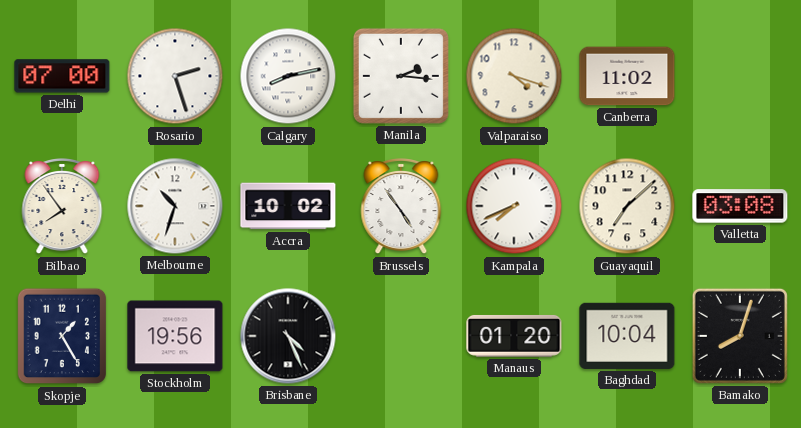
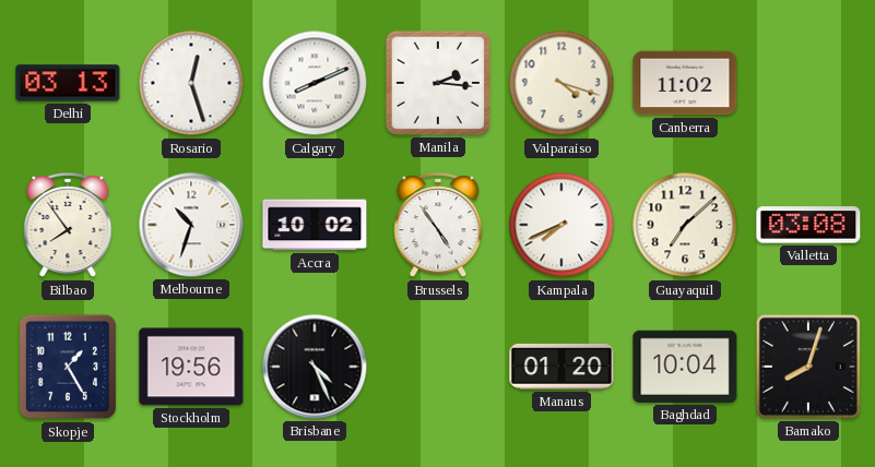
Delhi: 07:00 -> 03:13
Rosario: 2:27 -> 12:27
Calgary: 8:13 -> 8:11
